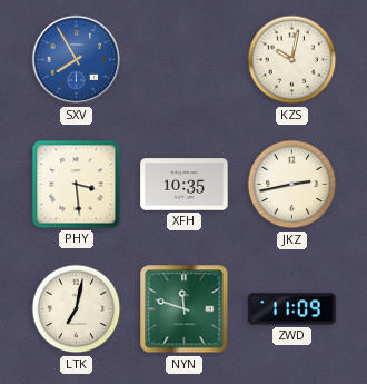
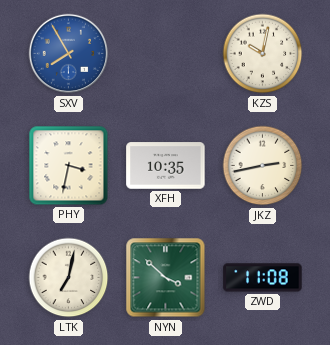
PHY: 3:29 -> 3:32
NYN: 11:48 -> 3:52
ZWD: 11:09 -> 11:08
